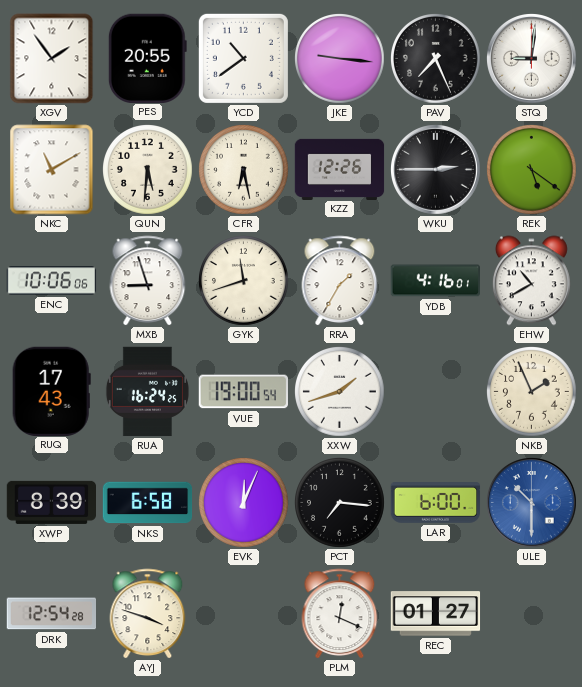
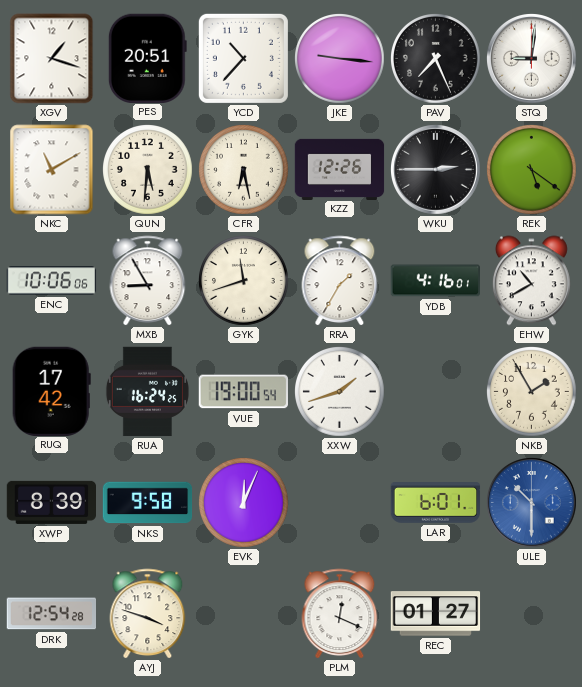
XGV: 1:54 -> 1:18
PES: 20:55 -> 20:51
YCD: 10:39 -> 10:37
MXB: 8:57 -> 8:55
RUQ: 17:43 -> 17:42
NKB: 1:56 -> 1:55
NKS: 6:58 -> 9:58
PCT: 7:16 -> none
LAR: 6:00 -> 6:01
